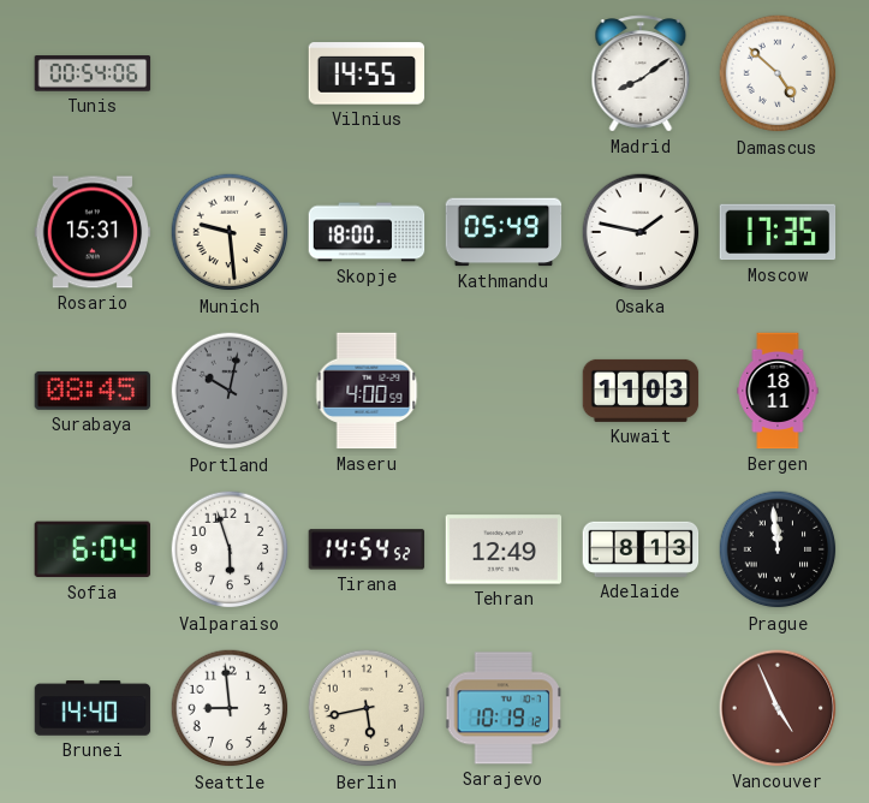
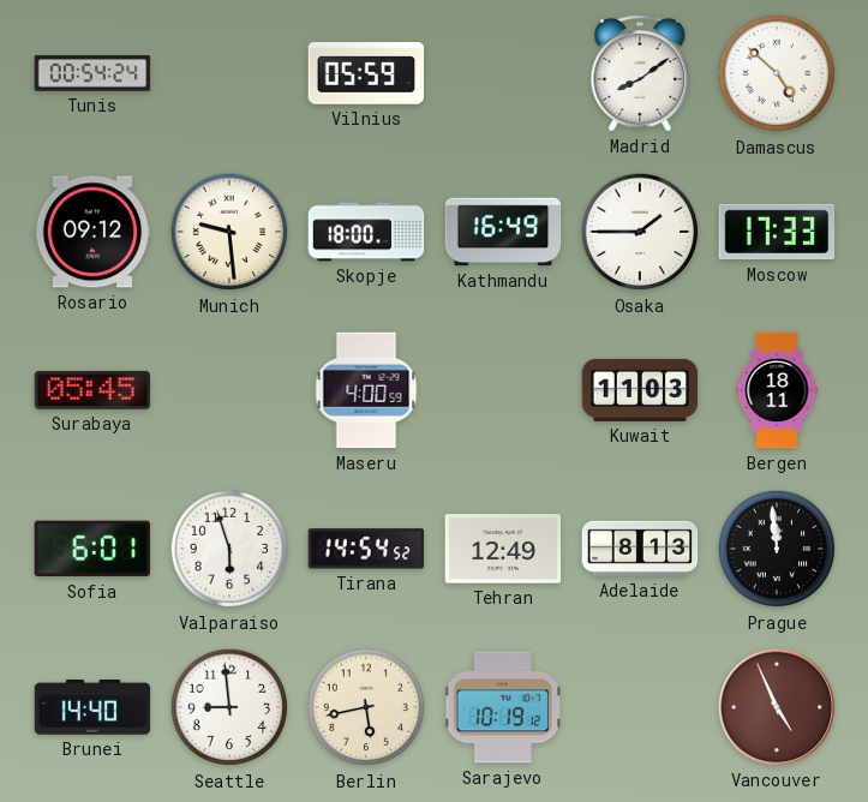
Tunis: 00:54:06 -> 00:54:24
Vilnius: 14:55 -> 05:59
Rosario: 15:31 -> 09:12
Kathmandu: 05:49 -> 16:49
Osaka: 1:47 -> 1:45
Moscow: 17:35 -> 17:33
Surabaya: 08:45 -> 05:45
Portland: 10:02 -> none
Sofia: 6:04 -> 6:01
